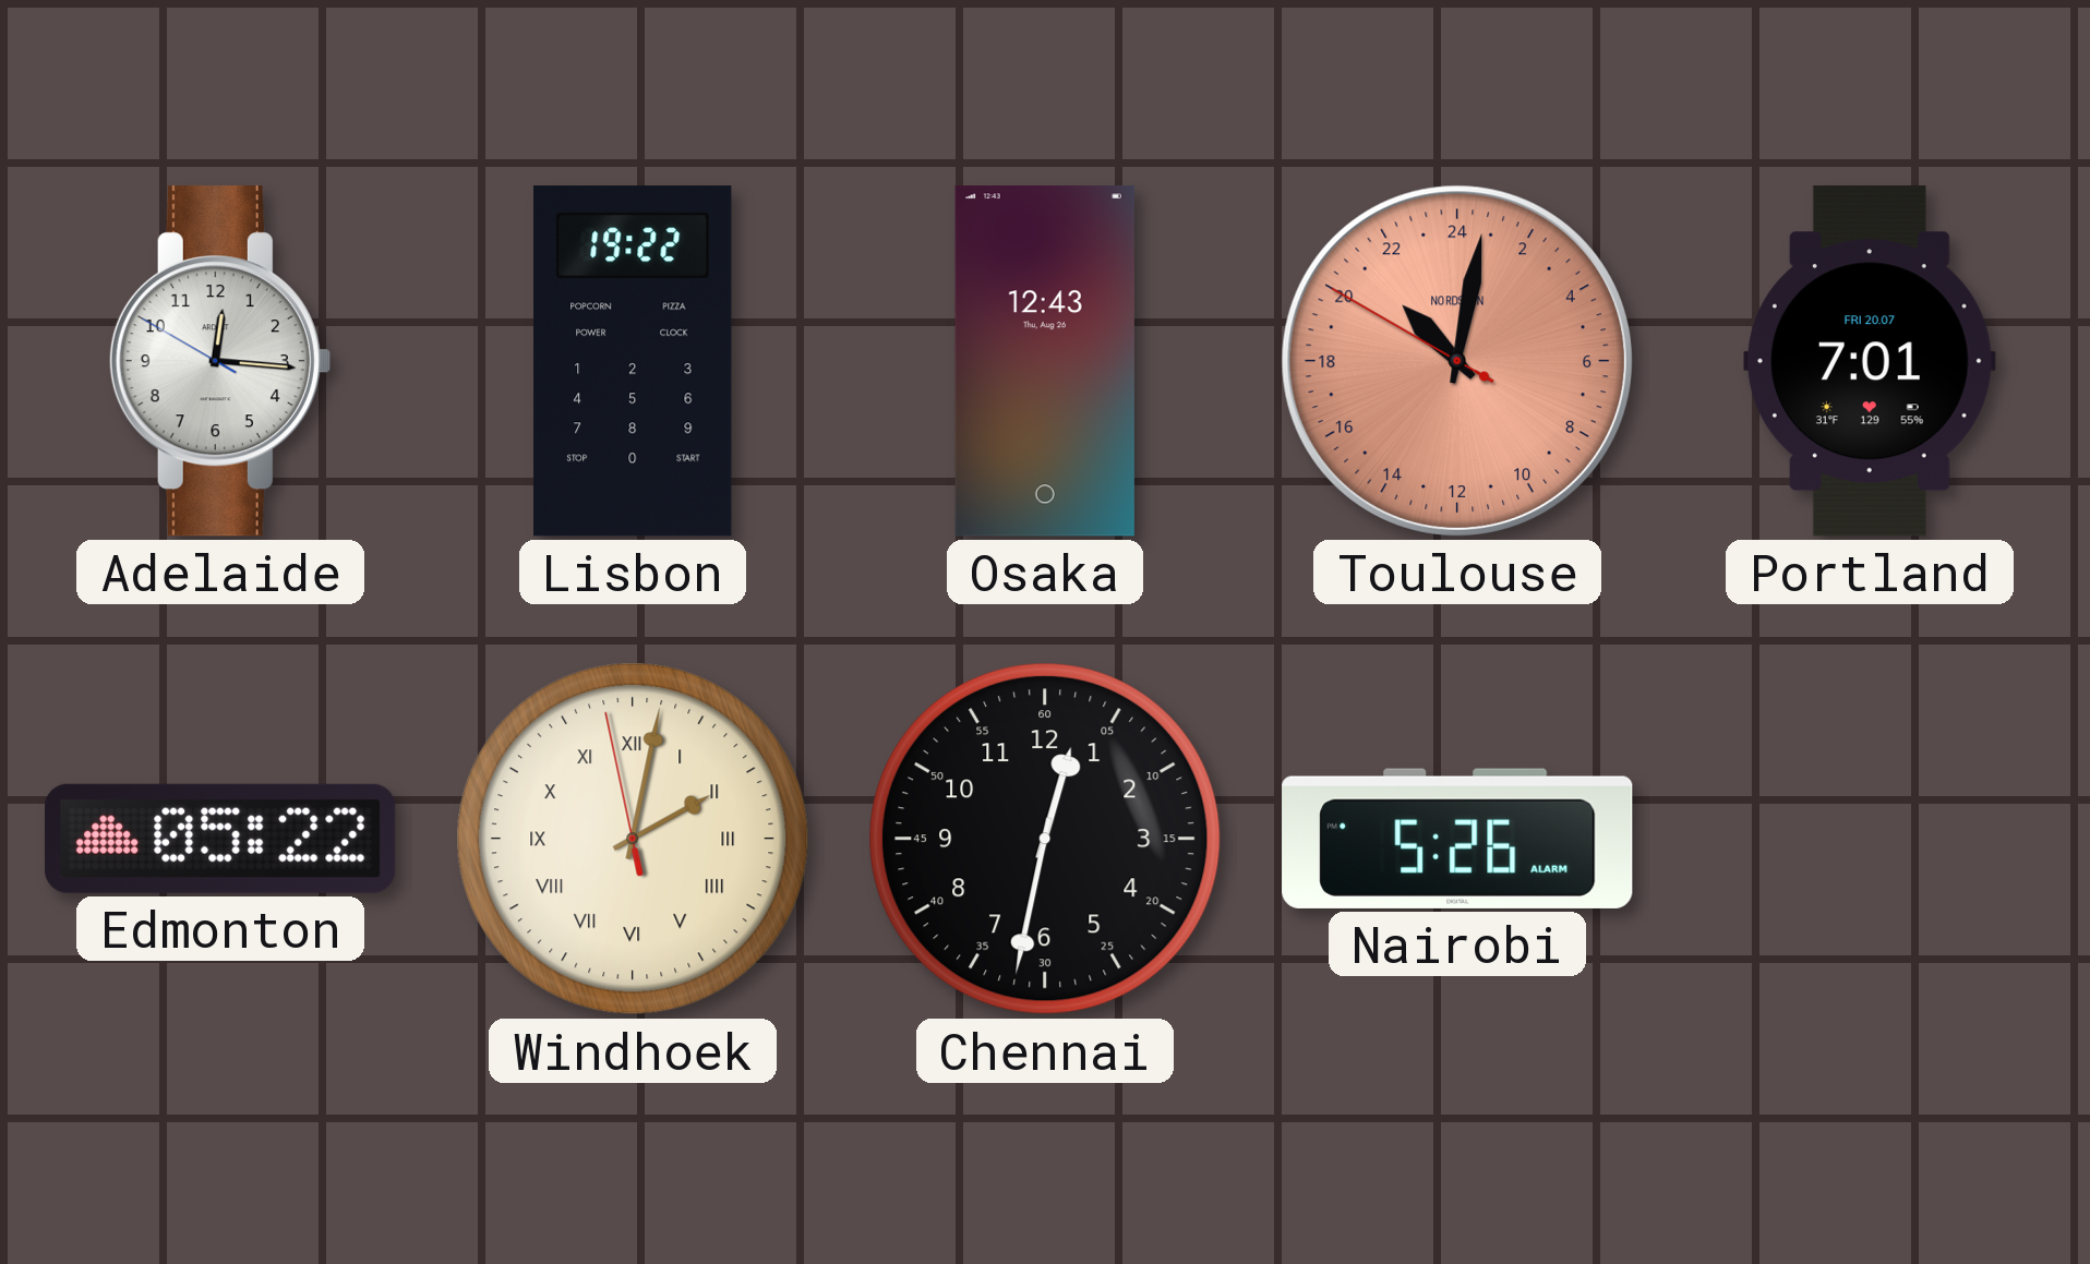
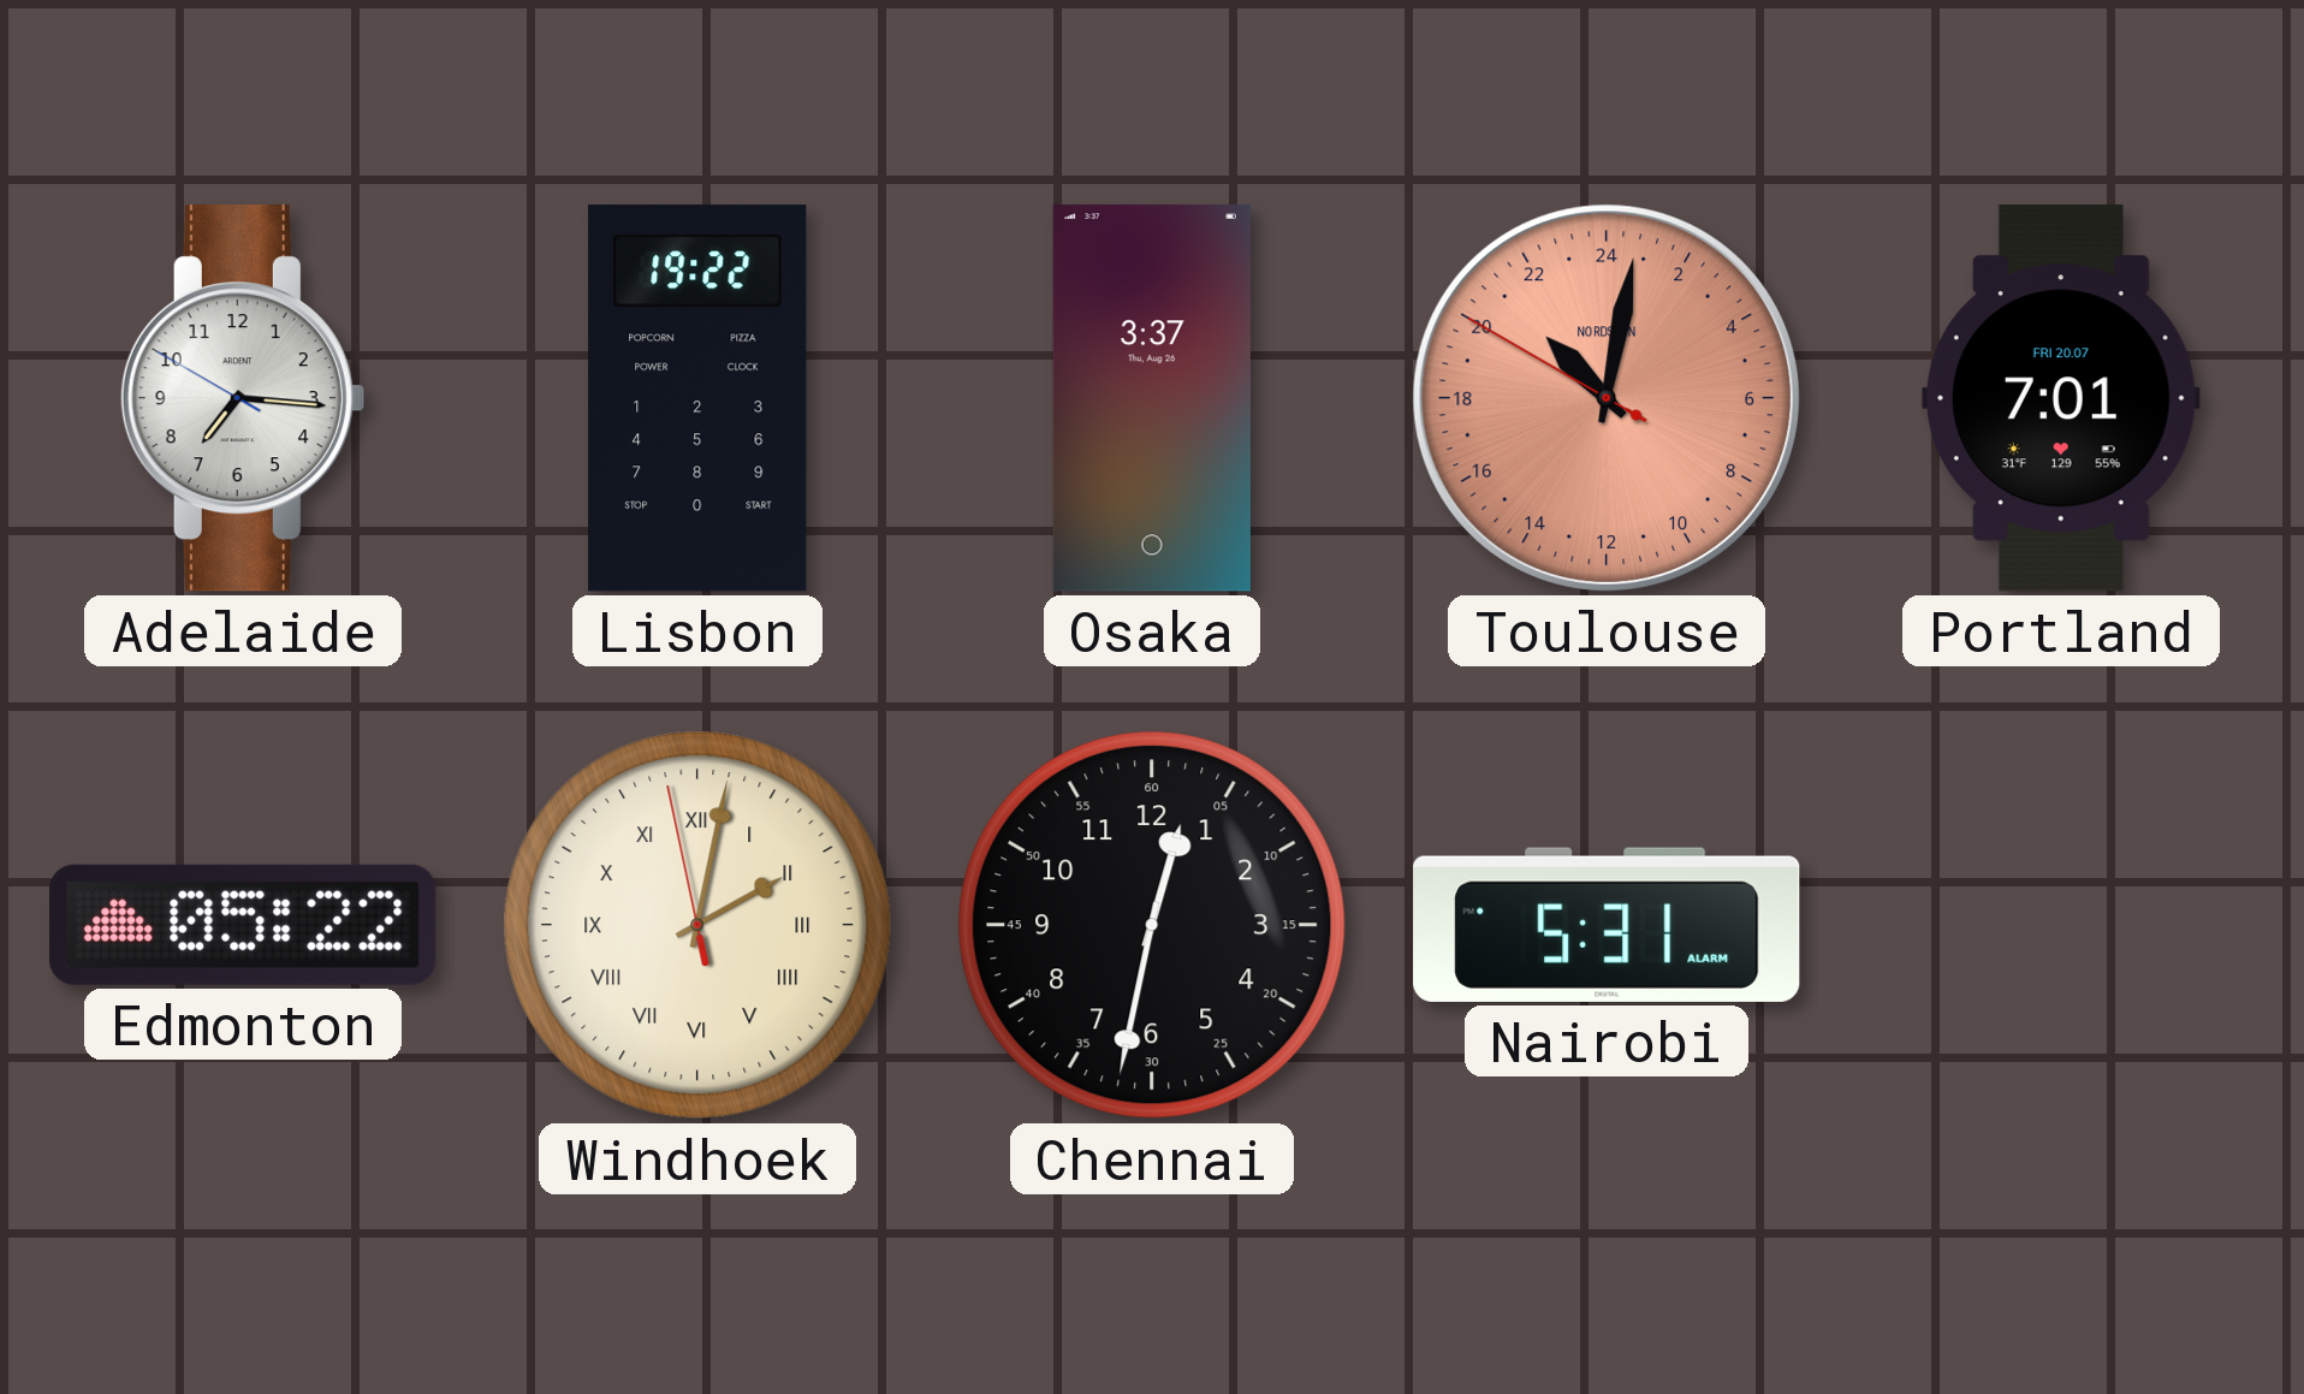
Adelaide: 12:15 -> 7:15
Osaka: 12:43 -> 3:37
Nairobi: 5:26 -> 5:31
